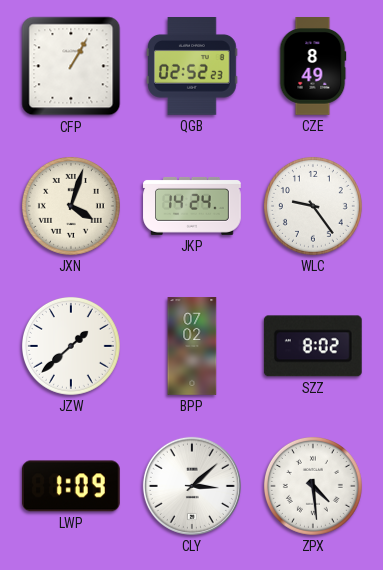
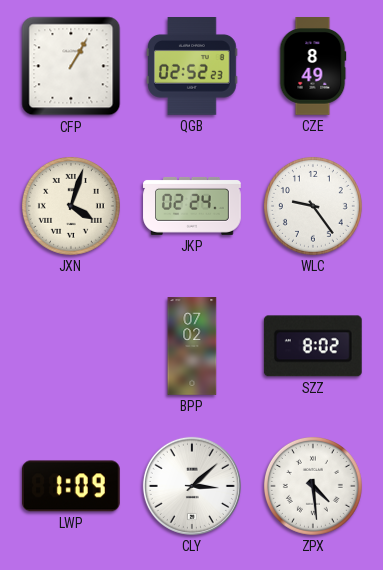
JKP: 14:24 -> 02:24
JZW: 1:38 -> none
